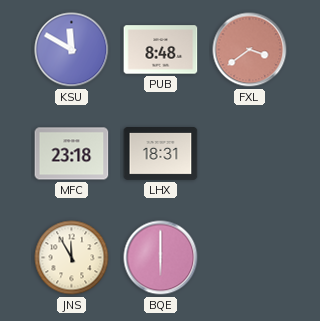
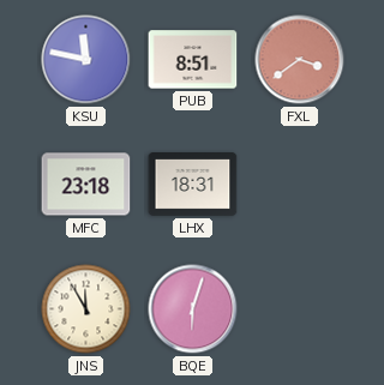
KSU: 11:50 -> 11:47
PUB: 8:48 -> 8:51
BQE: 6:00 -> 6:03
